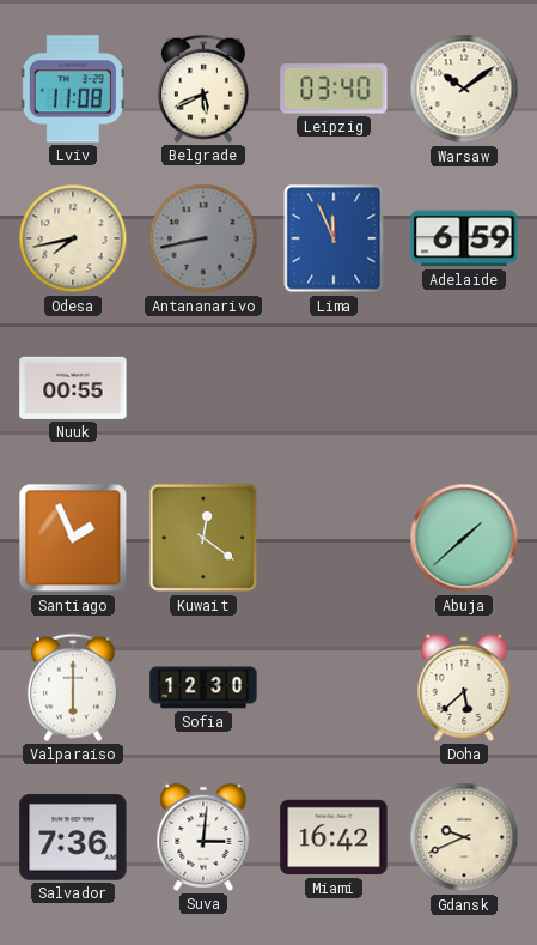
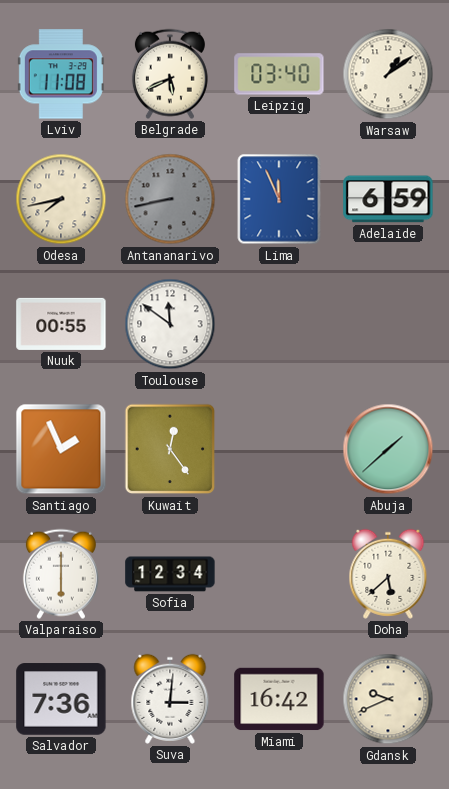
Warsaw: 10:09 -> 1:09
Toulouse: none -> 11:51
Kuwait: 12:21 -> 12:24
Sofia: 12:30 -> 12:34
